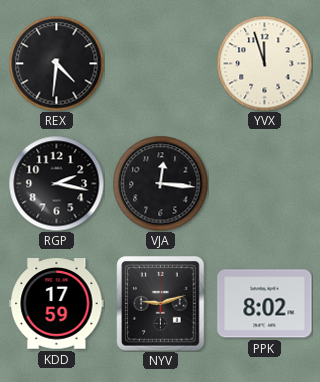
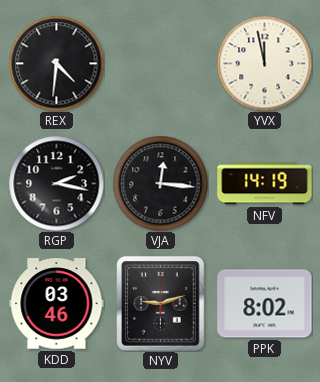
YVX: 11:57 -> 11:58
NFV: none -> 14:19
KDD: 17:59 -> 03:46
